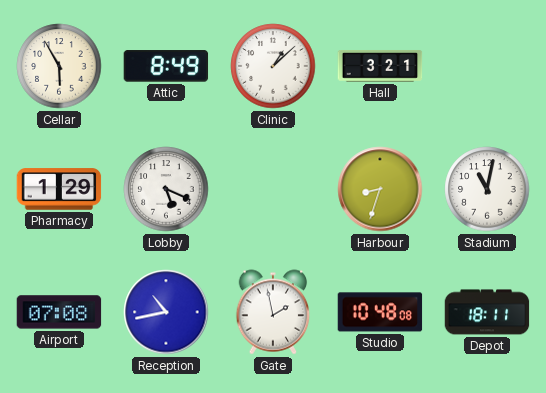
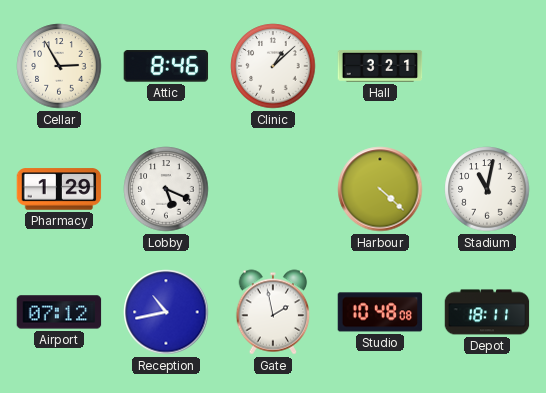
Cellar: 5:55 -> 2:55
Attic: 8:49 -> 8:46
Harbour: 8:33 -> 4:22
Airport: 07:08 -> 07:12
